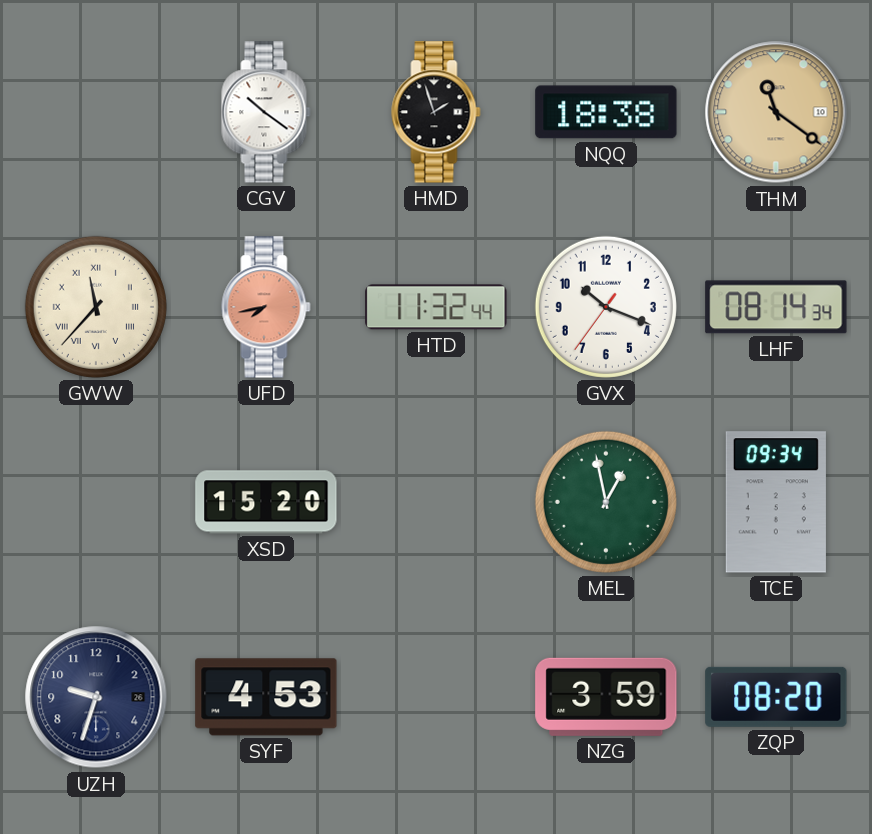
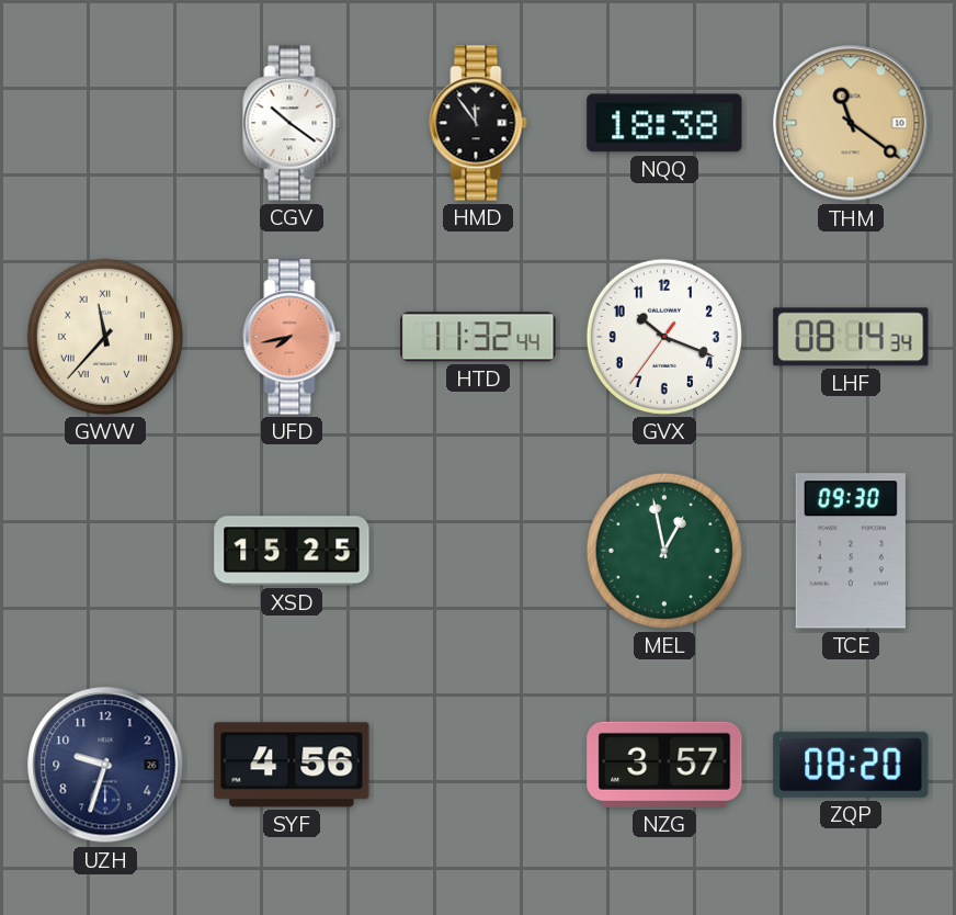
HMD: 1:57 -> 11:54
XSD: 15:20 -> 15:25
TCE: 09:34 -> 09:30
SYF: 4:53 -> 4:56
NZG: 3:59 -> 3:57
